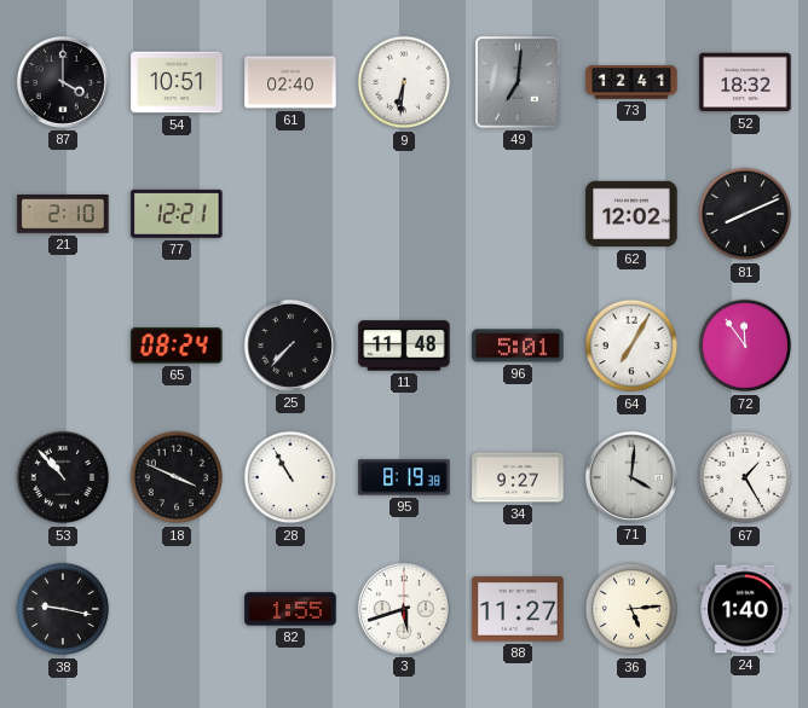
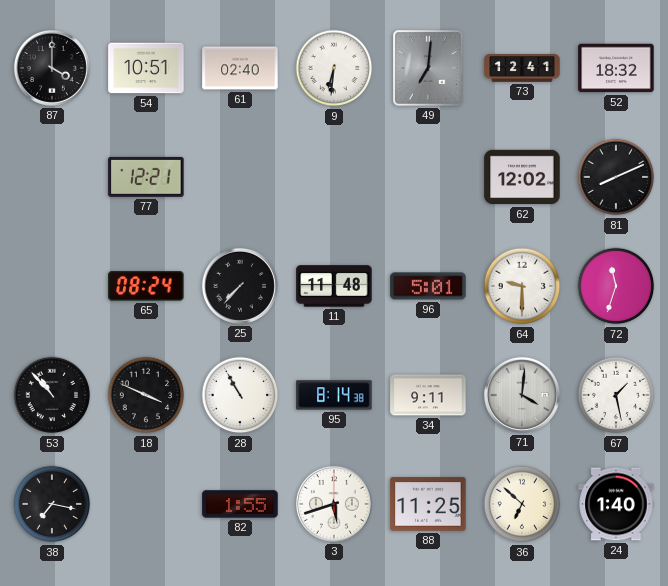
21: 2:10 -> none
64: 7:05 -> 9:30
72: 11:54 -> 11:33
95: 8:19 -> 8:14
34: 9:27 -> 9:11
67: 1:25 -> 1:28
38: 9:17 -> 7:17
88: 11:27 -> 11:25
36: 5:14 -> 6:52
